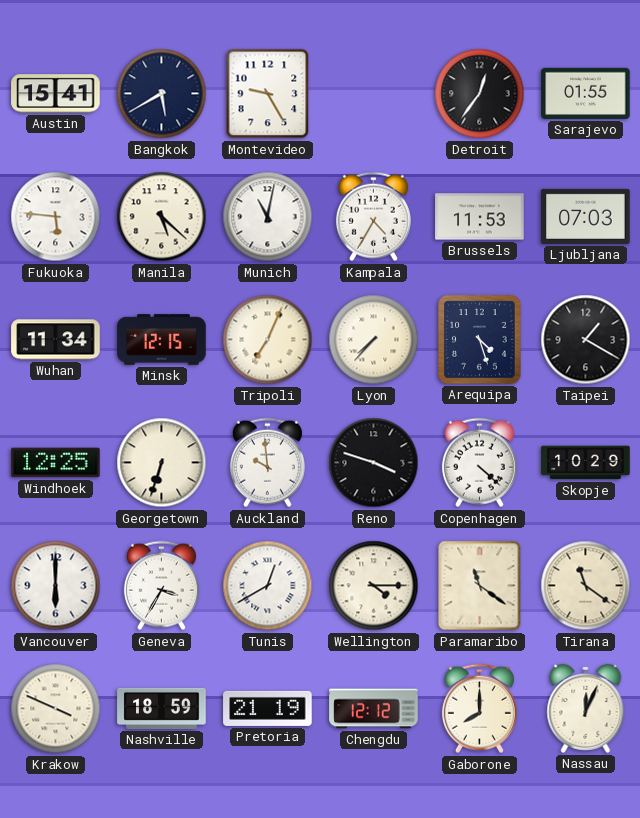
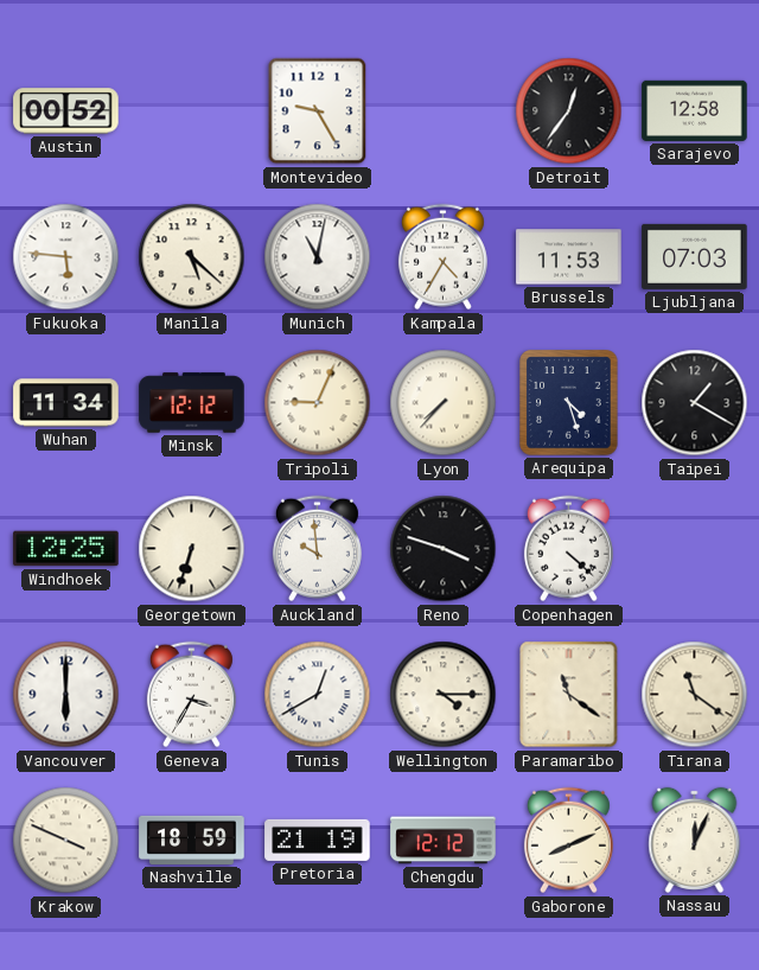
Austin: 15:41 -> 00:52
Bangkok: 5:40 -> none
Sarajevo: 01:55 -> 12:58
Minsk: 12:15 -> 12:12
Tripoli: 7:04 -> 9:04
Skopje: 10:29 -> none
Gaborone: 8:00 -> 8:11
